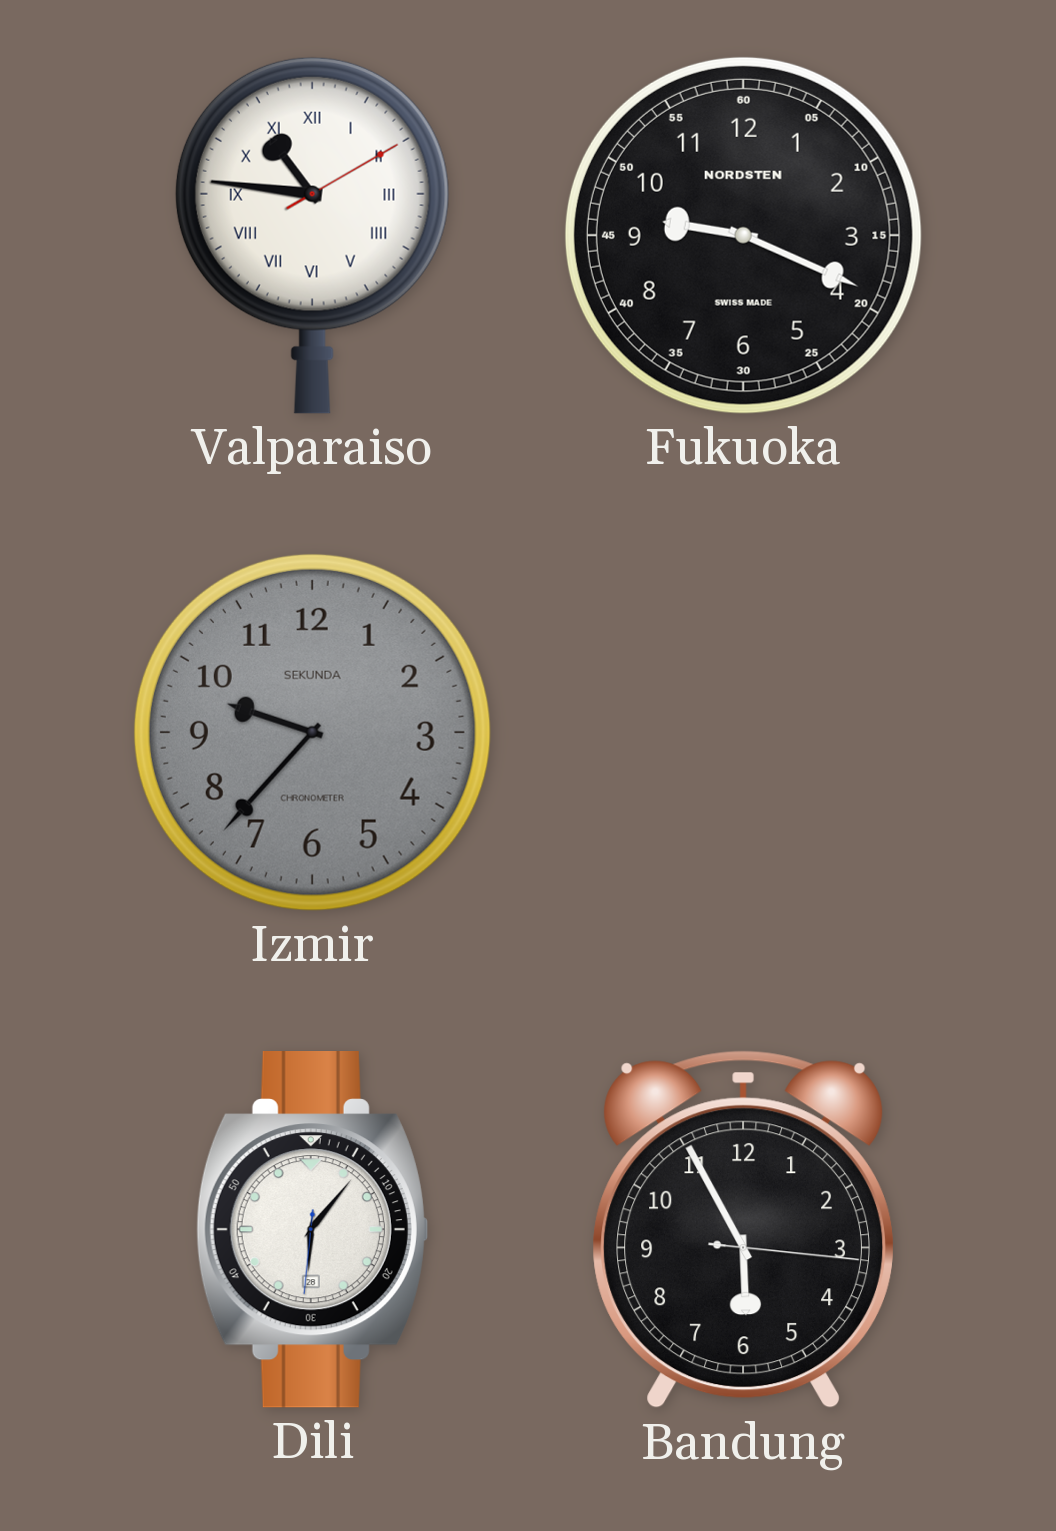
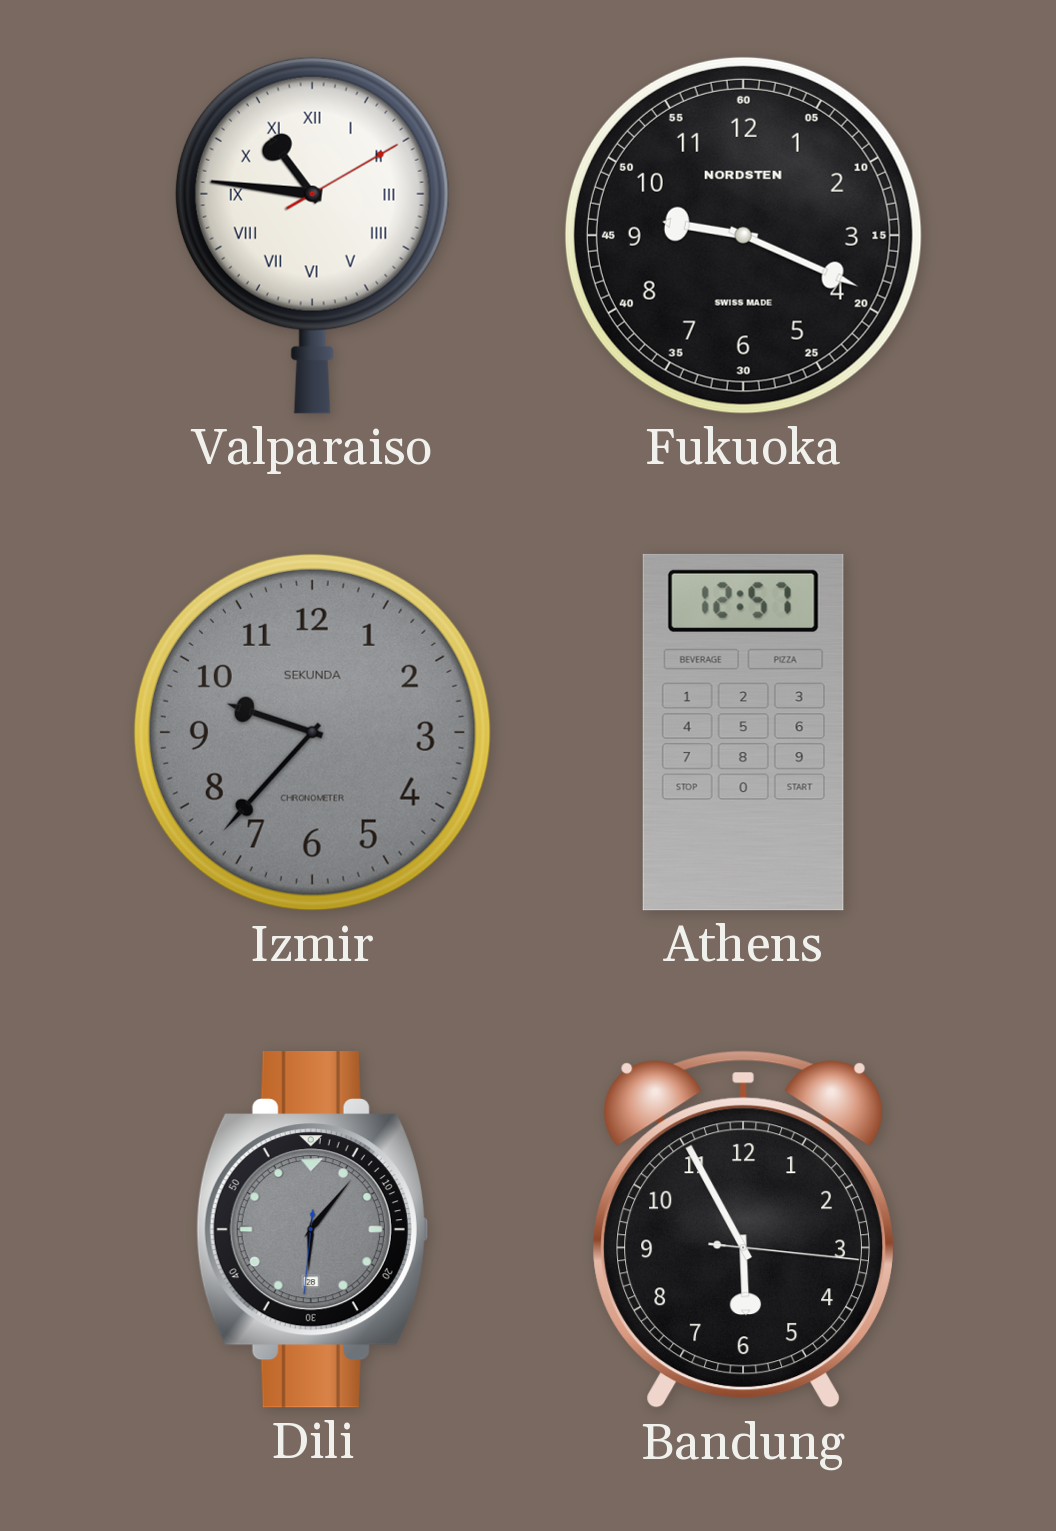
Athens: none -> 12:57
Dili dial: white -> grey
